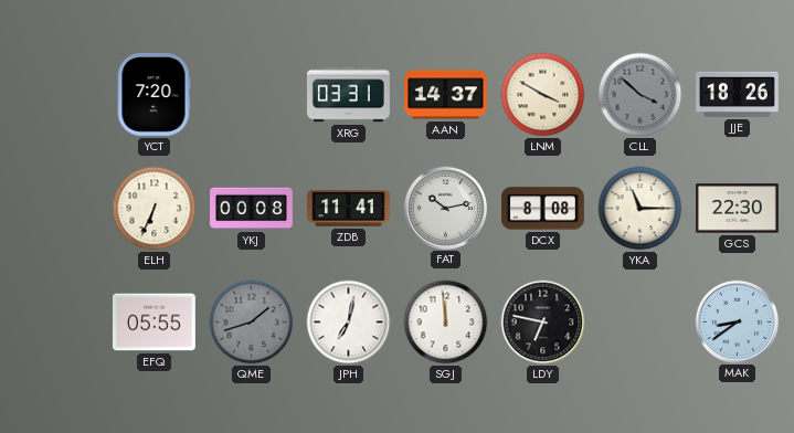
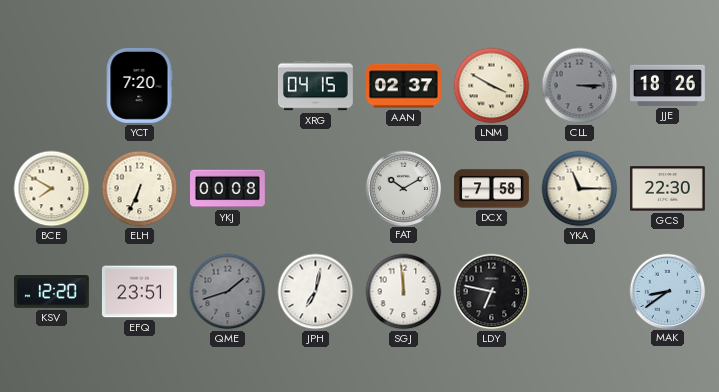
XRG: 03:31 -> 04:15
AAN: 14:37 -> 02:37
CLL: 3:52 -> 3:15
BCE: none -> 7:50
ZDB: 11:41 -> none
FAT: 10:13 -> 10:10
DCX: 8:08 -> 7:58
KSV: none -> 12:20
EFQ: 05:55 -> 23:51
